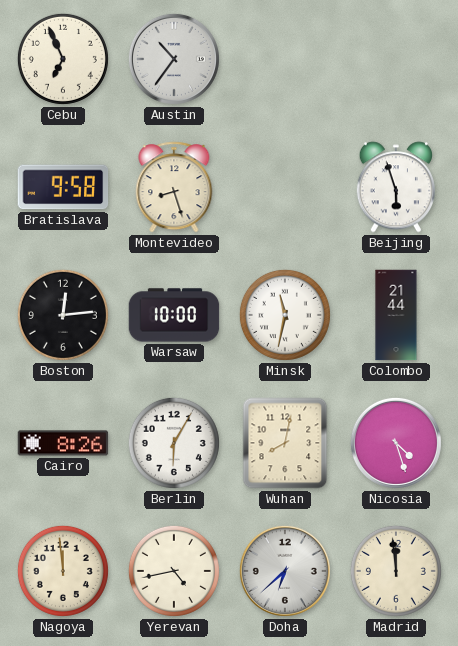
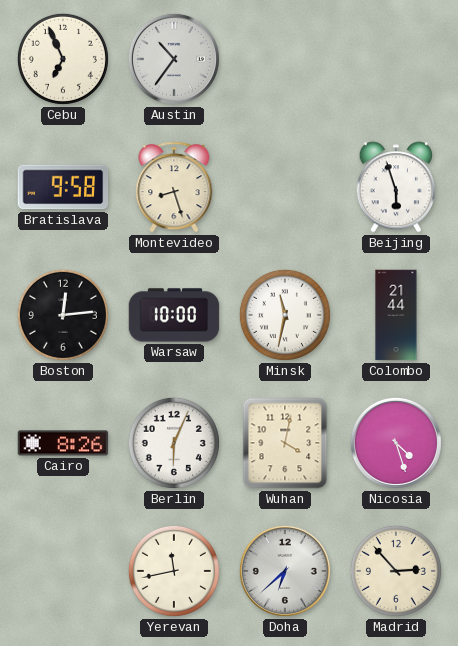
Berlin: 6:05 -> 6:04
Wuhan: 8:02 -> 4:02
Nagoya: 11:59 -> none
Yerevan: 4:43 -> 11:43
Madrid: 11:59 -> 2:53
